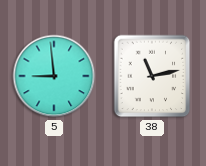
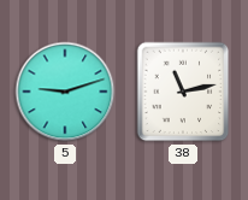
5: 8:59 -> 9:12
